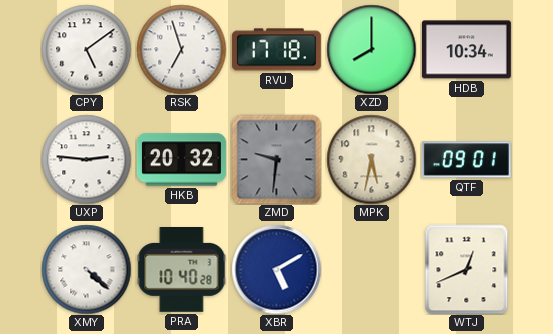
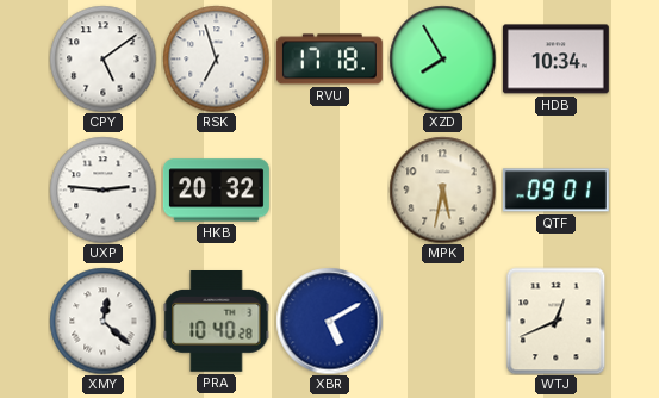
XZD: 8:00 -> 7:55
ZMD: 9:31 -> none
XMY: 4:22 -> 12:22
